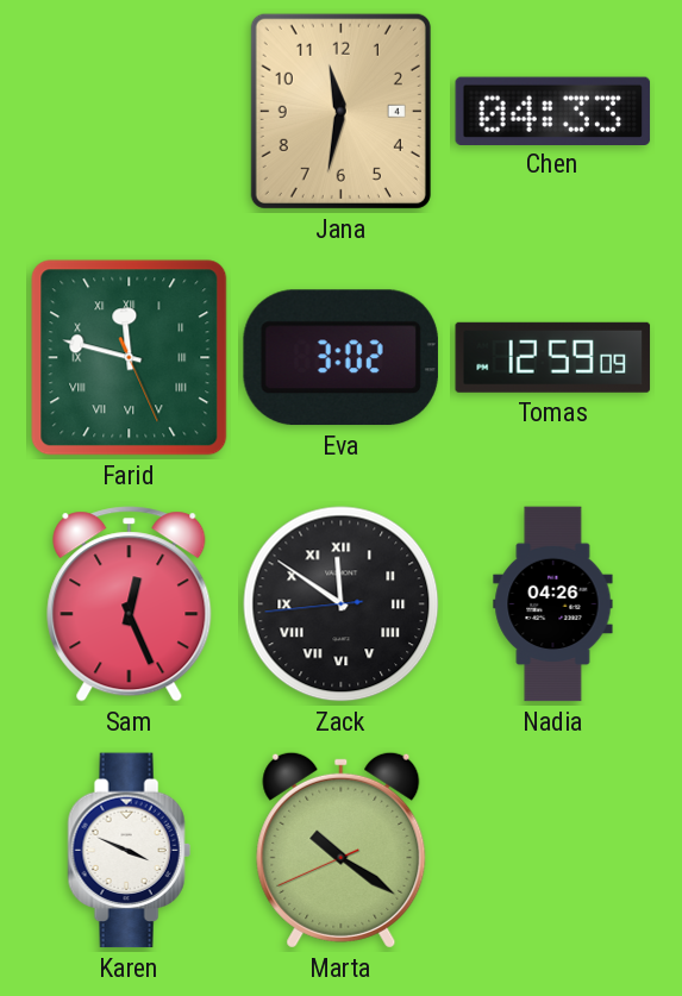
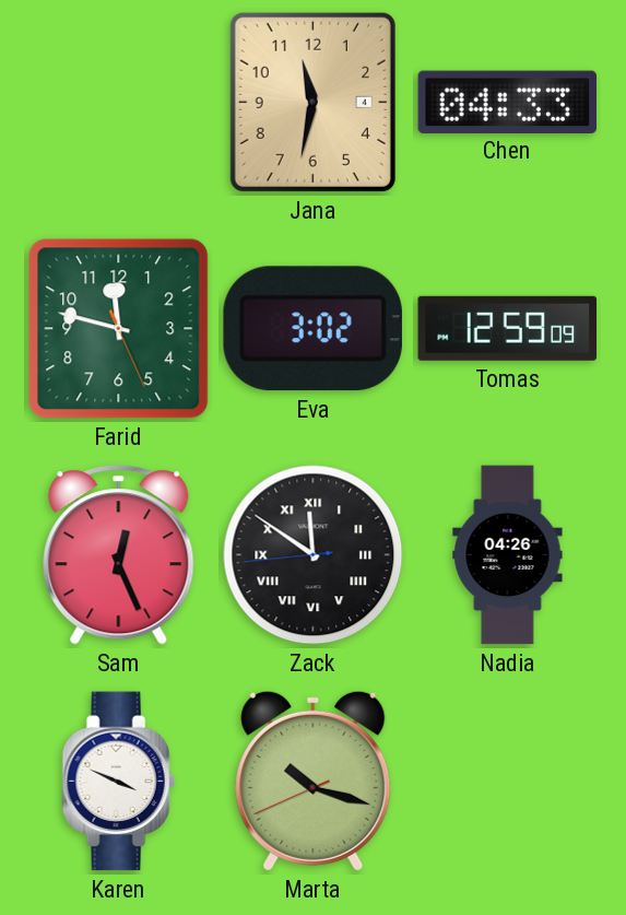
Farid numerals: Roman -> Arabic
Marta: 10:20 -> 10:17
